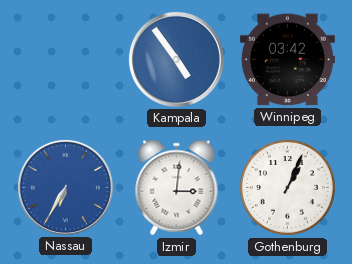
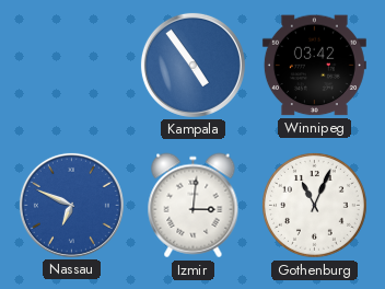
Nassau: 6:35 -> 6:49
Gothenburg: 1:04 -> 11:04
